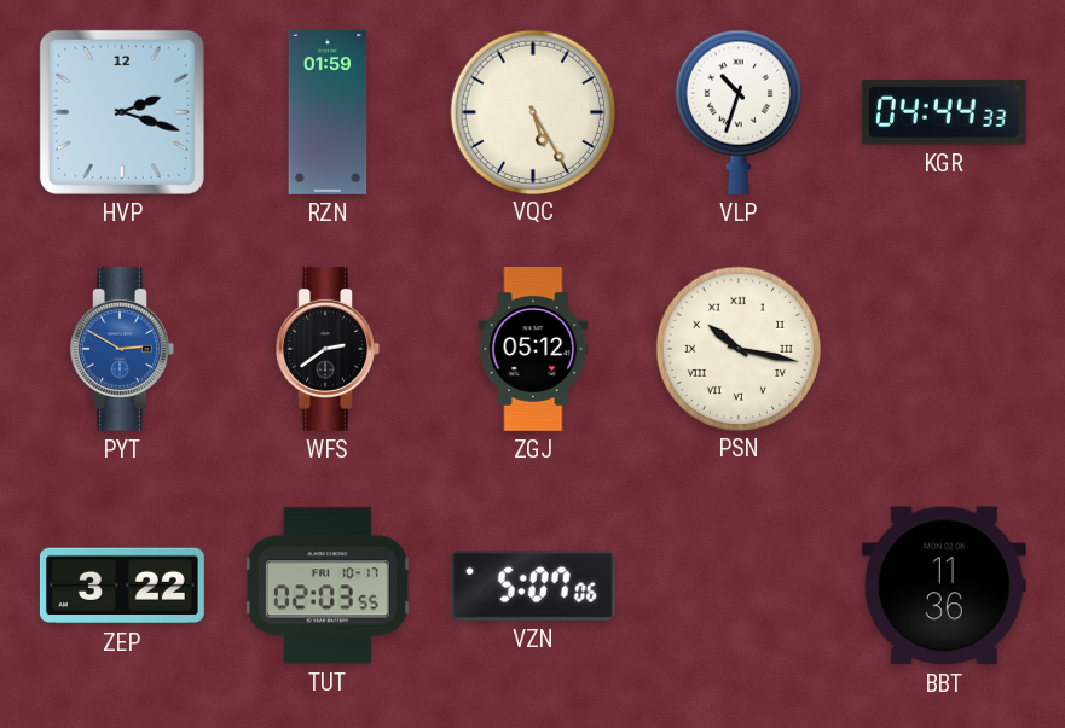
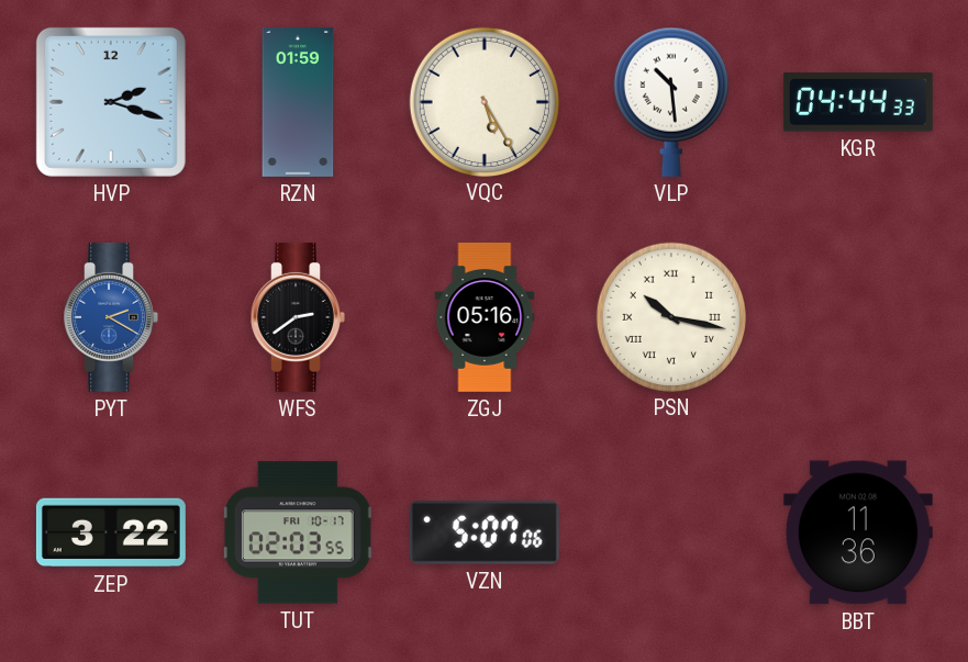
VLP: 10:33 -> 10:29
PYT: 2:50 -> 2:20
ZGJ: 05:12 -> 05:16
